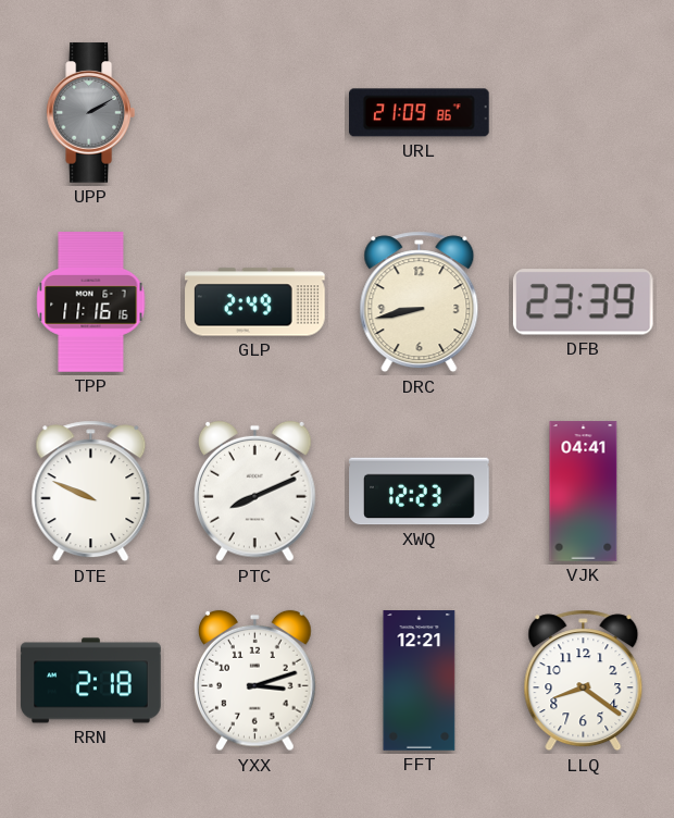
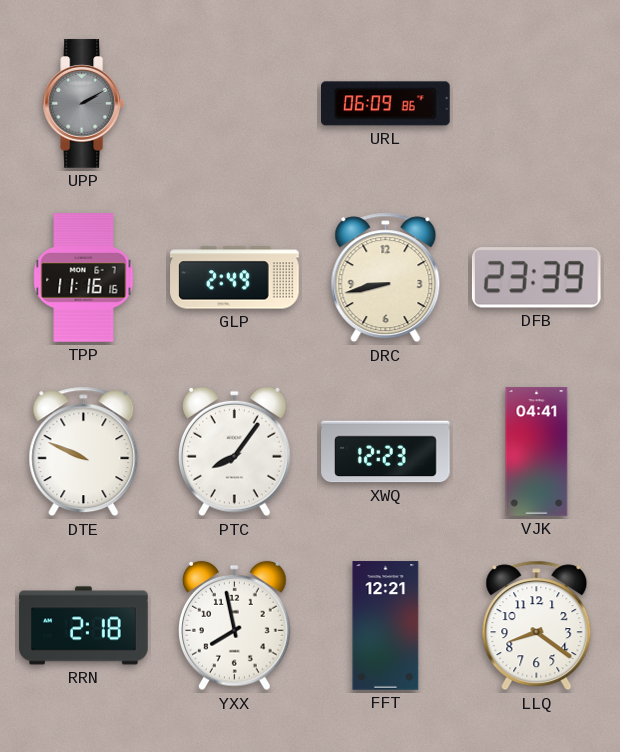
URL: 21:09 -> 06:09
PTC: 8:11 -> 8:06
YXX: 3:12 -> 7:58
